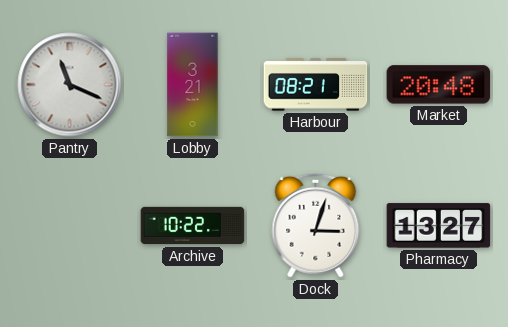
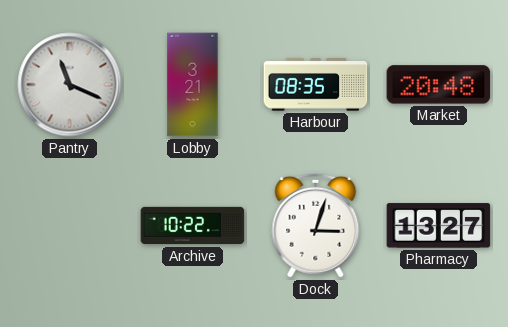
Harbour: 08:21 -> 08:35
